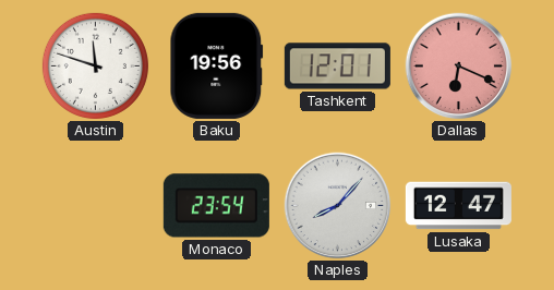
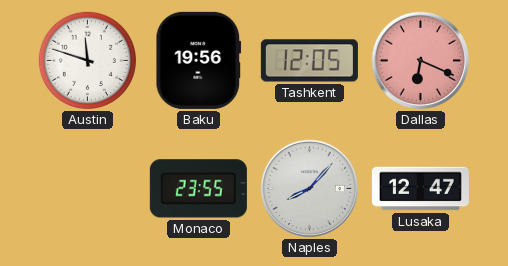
Tashkent: 12:01 -> 12:05
Monaco: 23:54 -> 23:55
